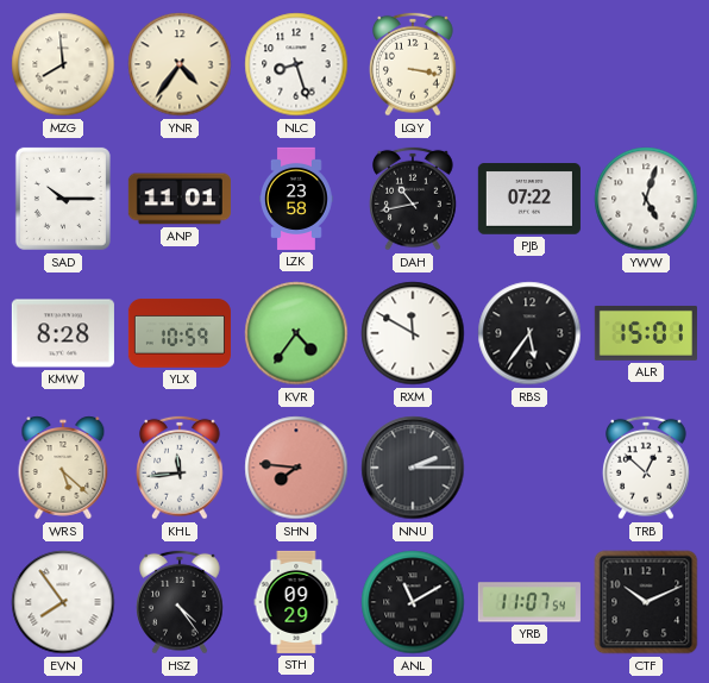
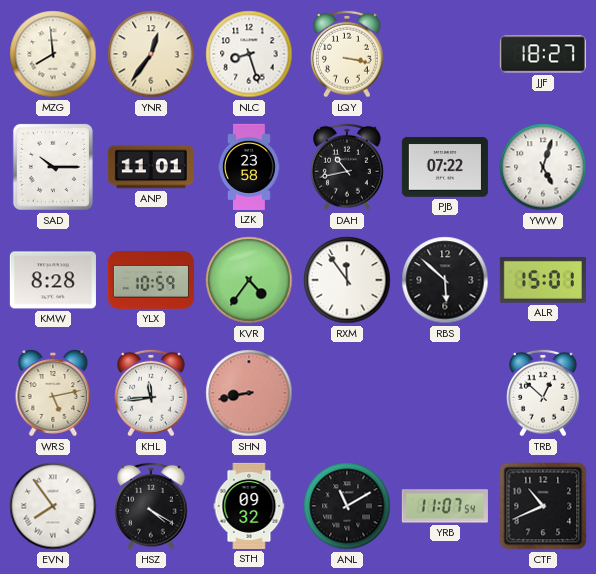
YNR: 4:36 -> 12:36
JJF: none -> 18:27
RXM: 11:50 -> 11:54
RBS: 5:36 -> 5:52
WRS: 5:22 -> 5:13
SHN: 7:46 -> 8:43
NNU: 2:15 -> none
HSZ: 4:24 -> 4:20
STH: 09:29 -> 09:32
CTF: 10:11 -> 10:41
